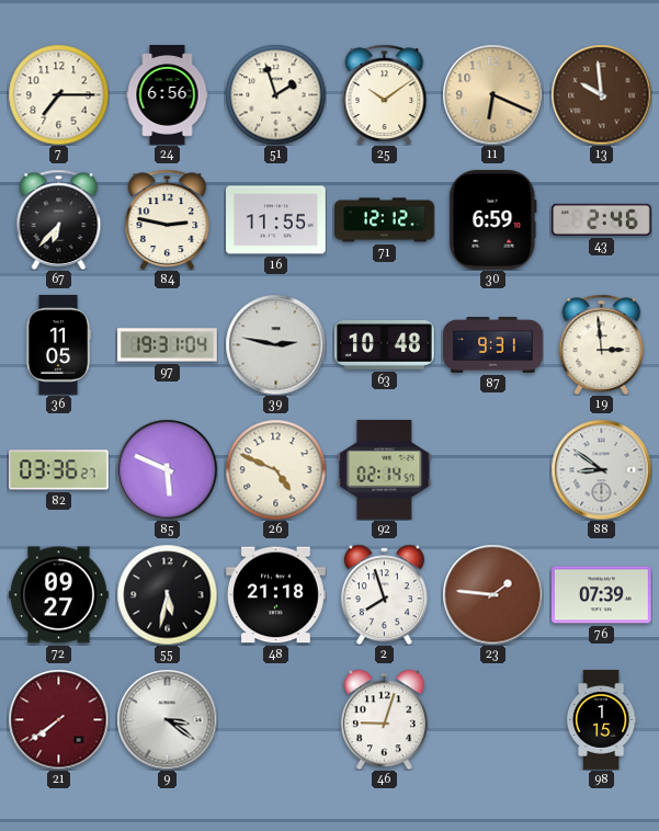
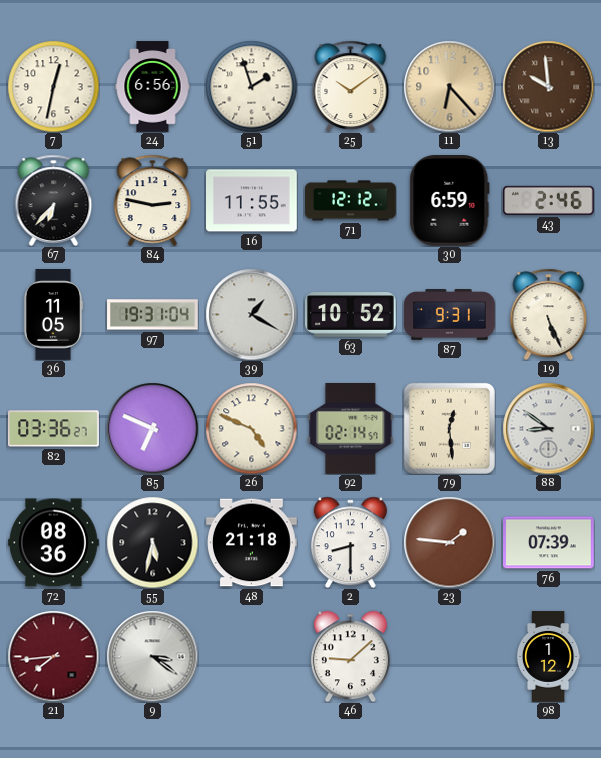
7: 7:15 -> 12:32
11: 6:19 -> 6:23
39: 2:47 -> 1:20
63: 10:48 -> 10:52
19: 2:59 -> 5:26
85: 5:49 -> 6:49
79: none -> 12:29
72: 09:27 -> 08:36
2: 7:57 -> 8:30
21: 7:39 -> 7:44
46: 9:03 -> 9:08
98: 1:15 -> 1:12
